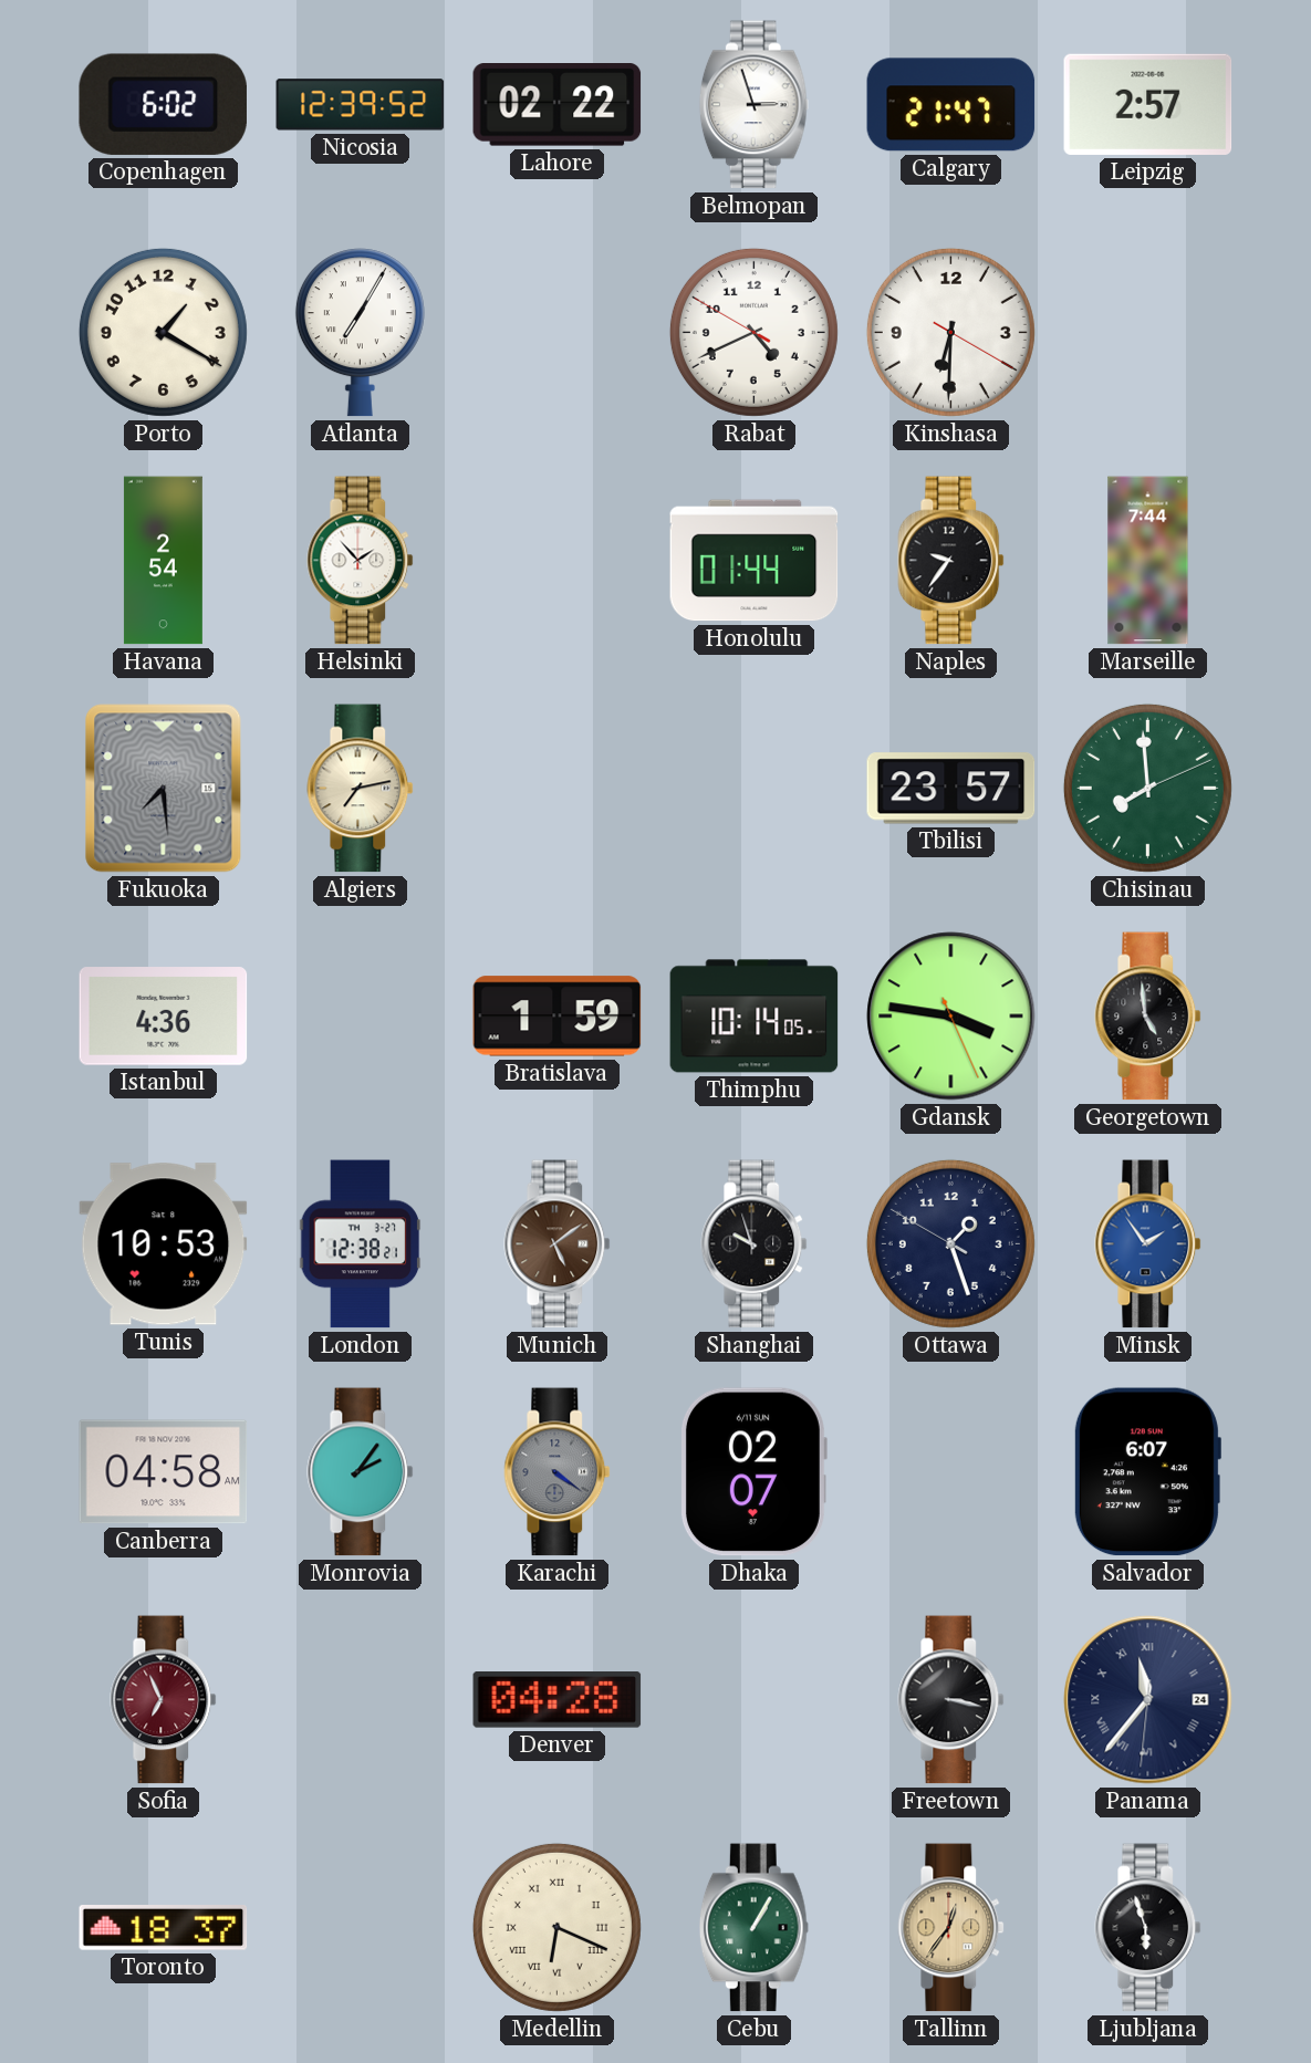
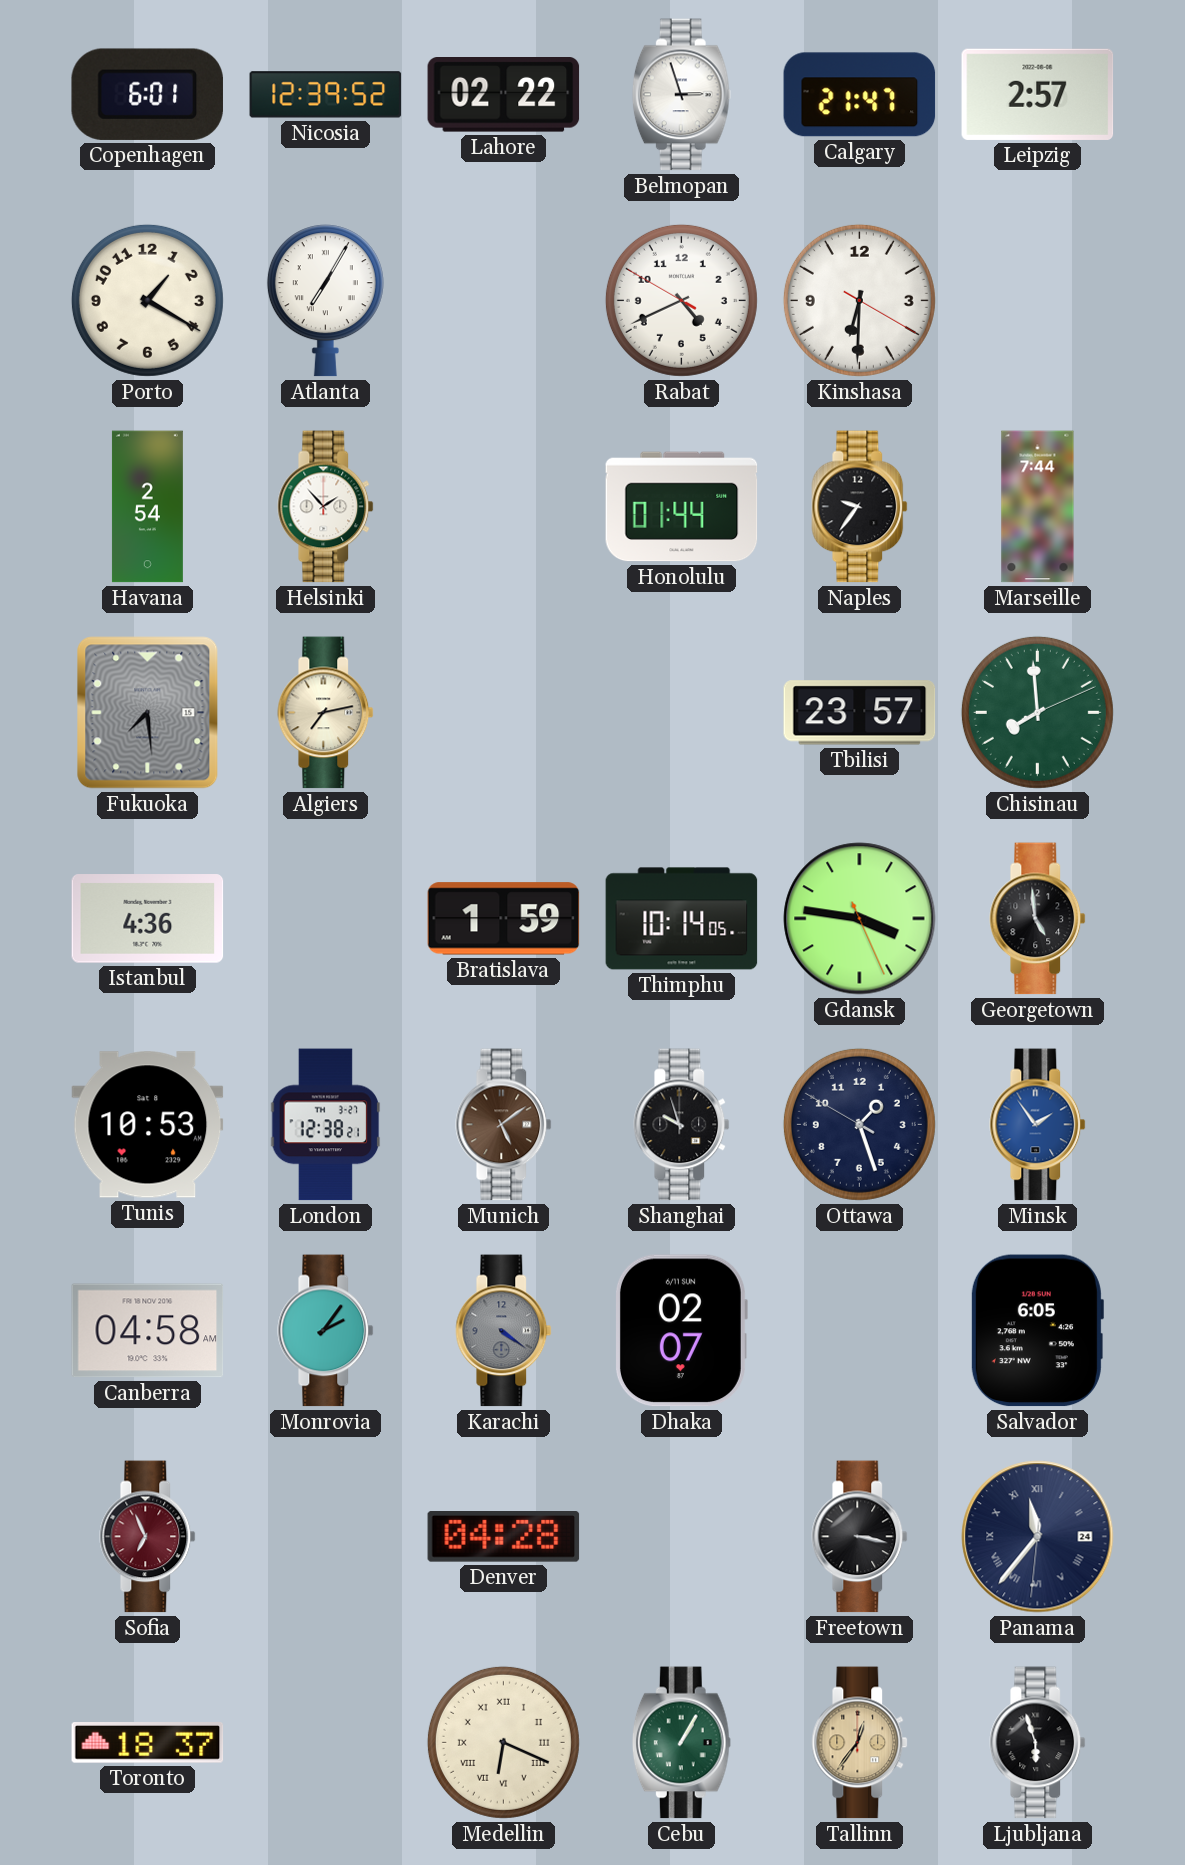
Copenhagen: 6:02 -> 6:01
Salvador: 6:07 -> 6:05
